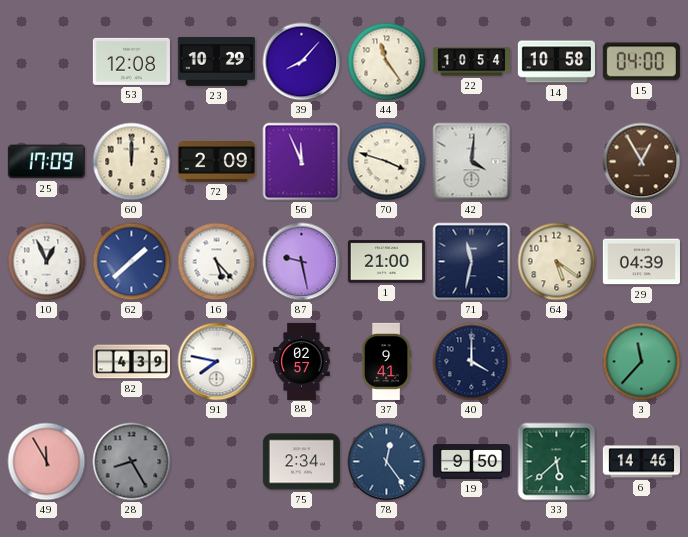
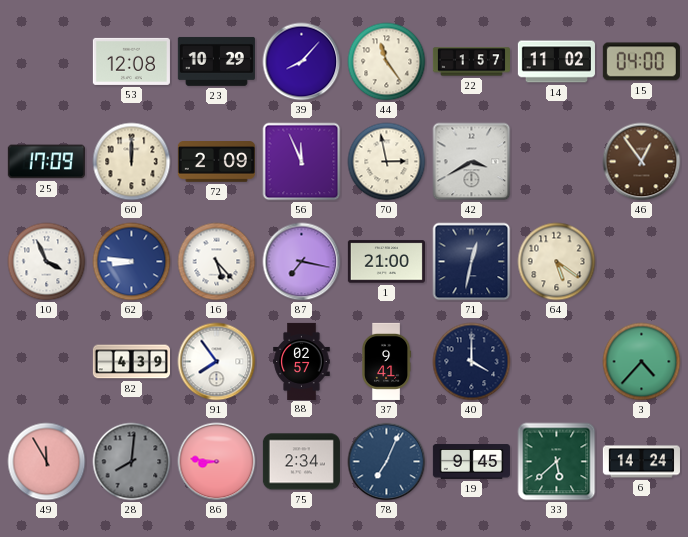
22: 10:54 -> 1:57
14: 10:58 -> 11:02
70: 3:48 -> 2:58
42: 4:01 -> 3:40
46: 12:55 -> 12:54
10: 12:56 -> 3:56
62: 1:38 -> 8:46
87: 9:28 -> 7:17
71: 11:32 -> 12:32
29: 04:39 -> none
91: 7:47 -> 7:54
3: 11:37 -> 4:37
28: 8:25 -> 8:01
86: none -> 8:46
78: 12:24 -> 7:04
19: 9:50 -> 9:45
6: 14:46 -> 14:24
